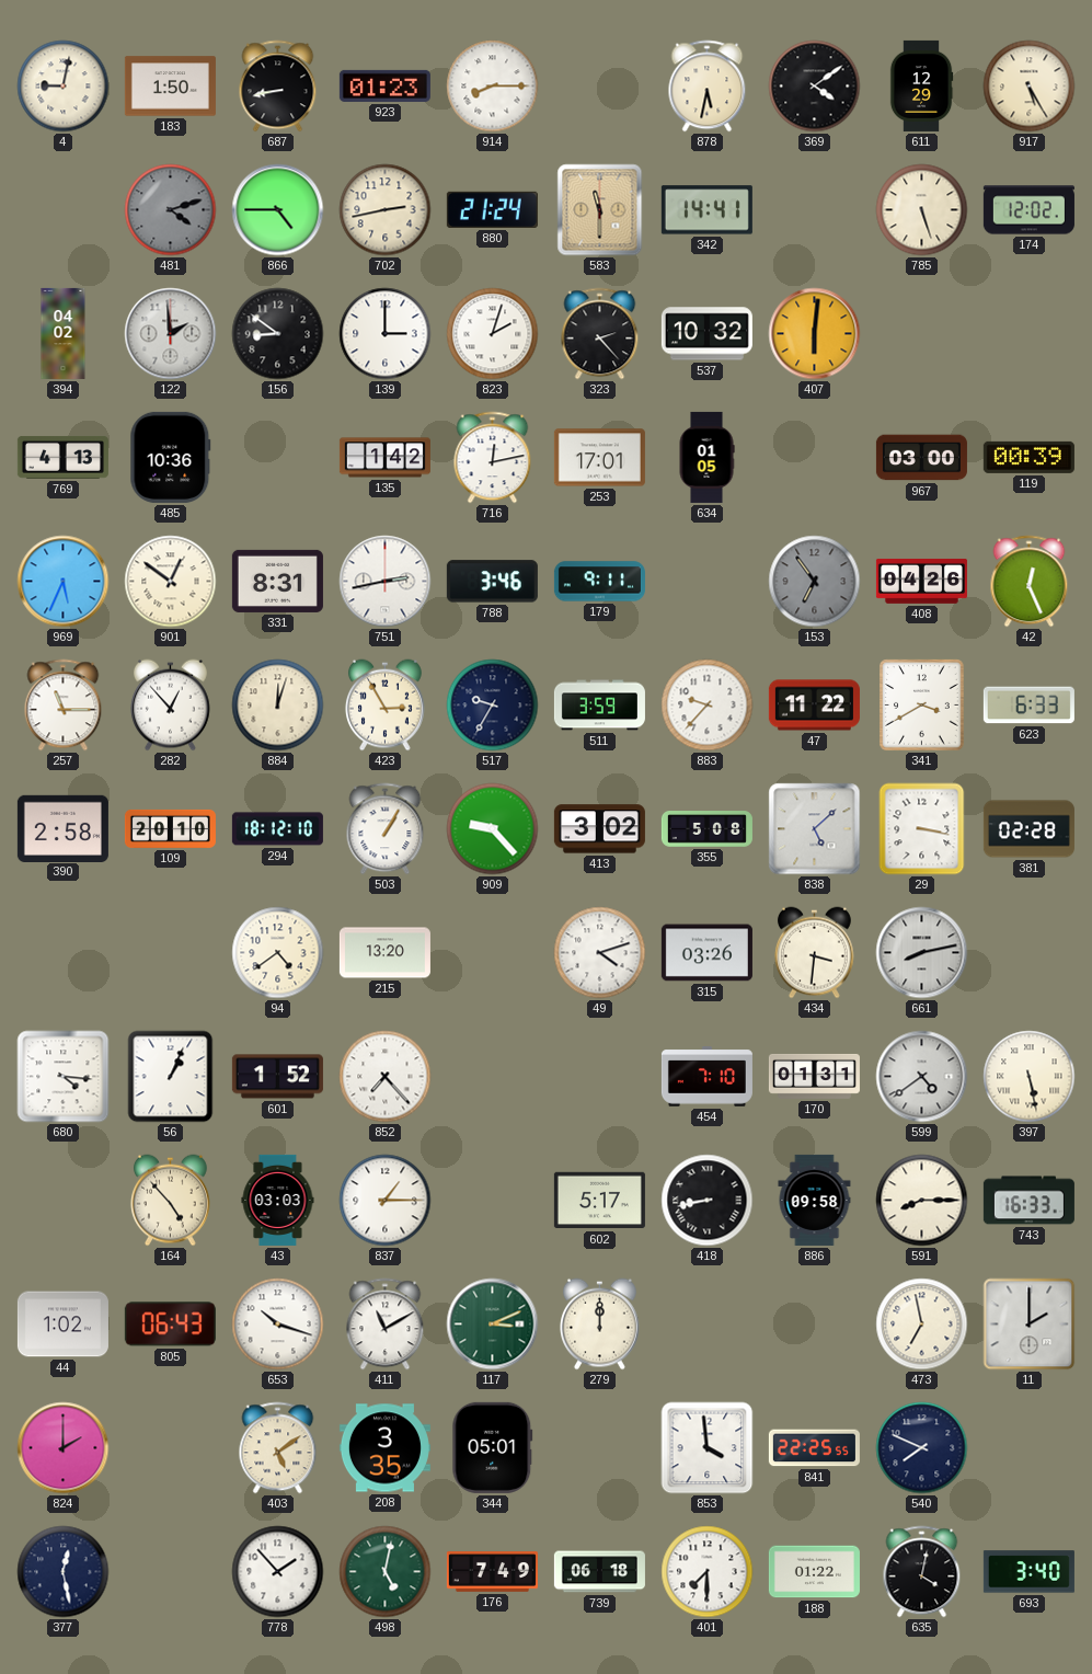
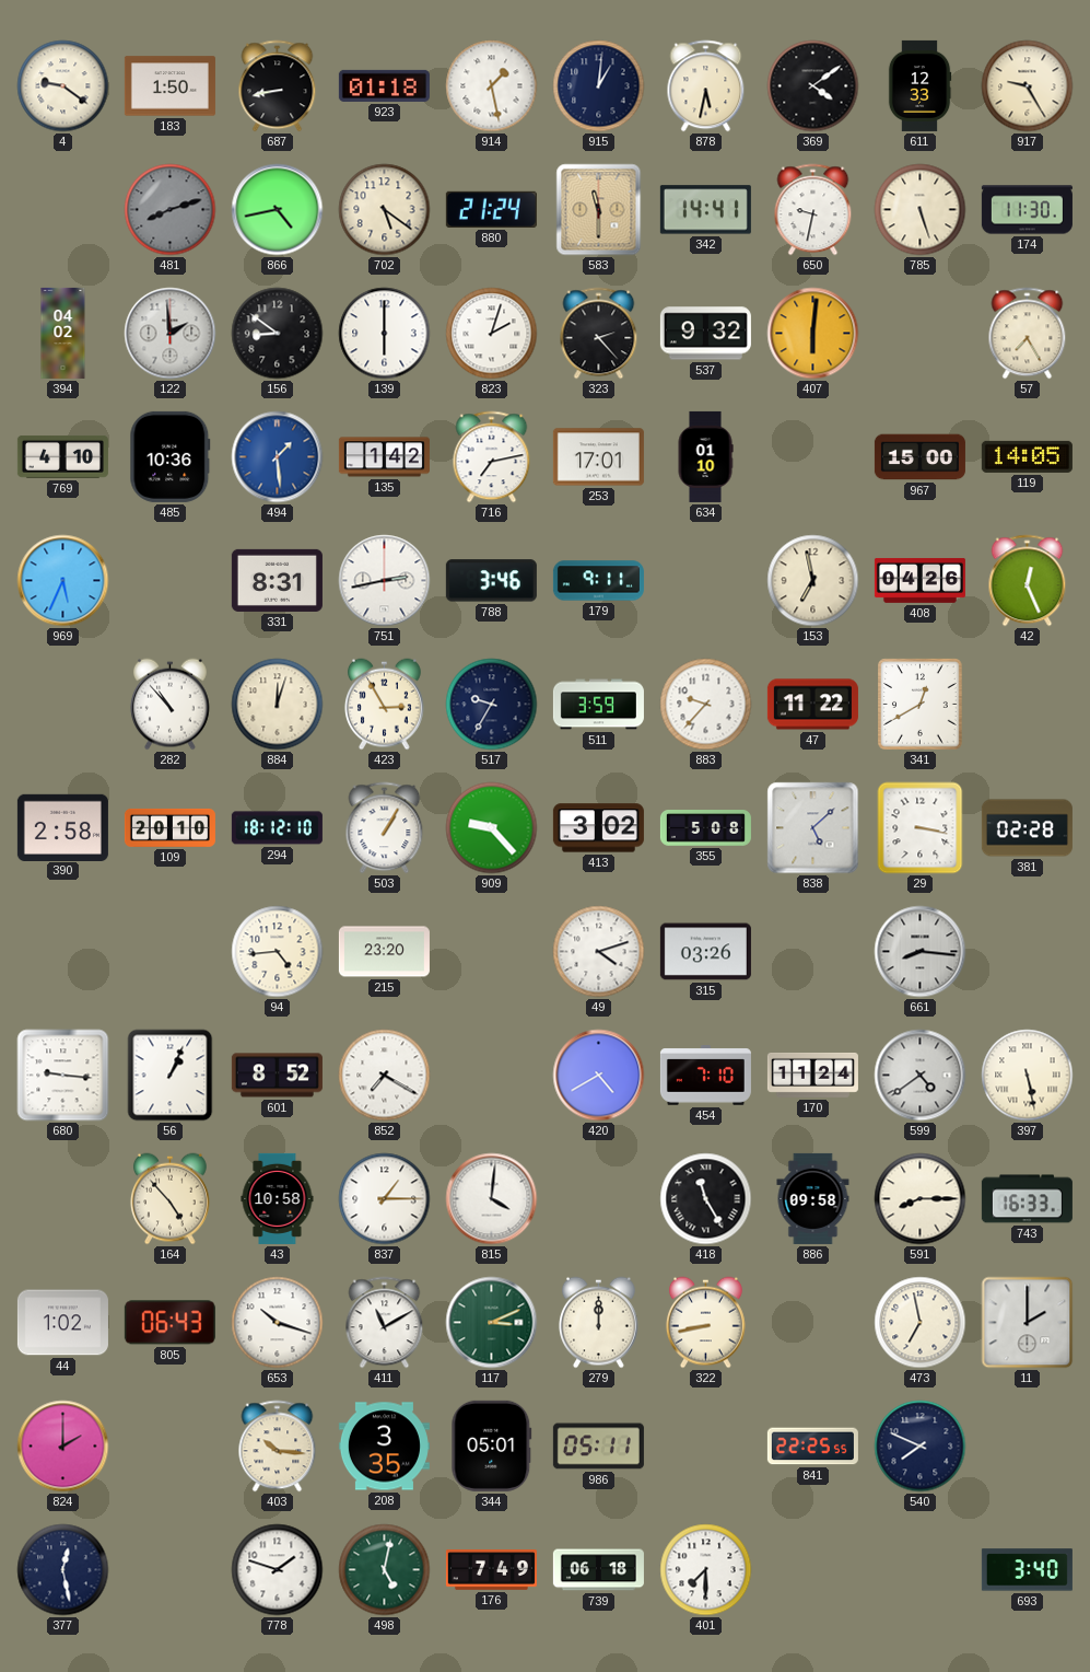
4: 9:02 -> 9:21
923: 01:23 -> 01:18
914: 8:15 -> 1:28
915: none -> 1:01
611: 12:29 -> 12:33
917: 5:25 -> 9:25
481: 4:12 -> 8:12
866: 4:45 -> 4:43
702: 2:43 -> 5:21
650: none -> 9:32
174: 12:02 -> 11:30
139: 3:00 -> 6:00
537: 10:32 -> 9:32
57: none -> 7:25
769: 4:13 -> 4:10
494: none -> 1:29
716: 12:13 -> 7:13
634: 01:05 -> 01:10
967: 03:00 -> 15:00
119: 00:39 -> 14:05
901: 12:51 -> none
153: 6:54 -> 6:58
153 dial: grey -> cream
257: 11:15 -> none
282: 12:53 -> 10:53
341: 3:40 -> 12:40
623: 6:33 -> none
94: 4:39 -> 4:44
215: 13:20 -> 23:20
434: 3:31 -> none
661: 8:13 -> 8:16
680: 4:16 -> 9:16
601: 1:52 -> 8:52
852: 7:23 -> 7:20
420: none -> 4:40
170: 01:31 -> 11:24
43: 03:03 -> 10:58
815: none -> 4:01
602: 5:17 -> none
418: 8:43 -> 11:25
322: none -> 8:43
403: 5:09 -> 10:16
986: none -> 05:11
853: 3:59 -> none
778: 1:53 -> 1:48
188: 01:22 -> none
635: 4:02 -> none
